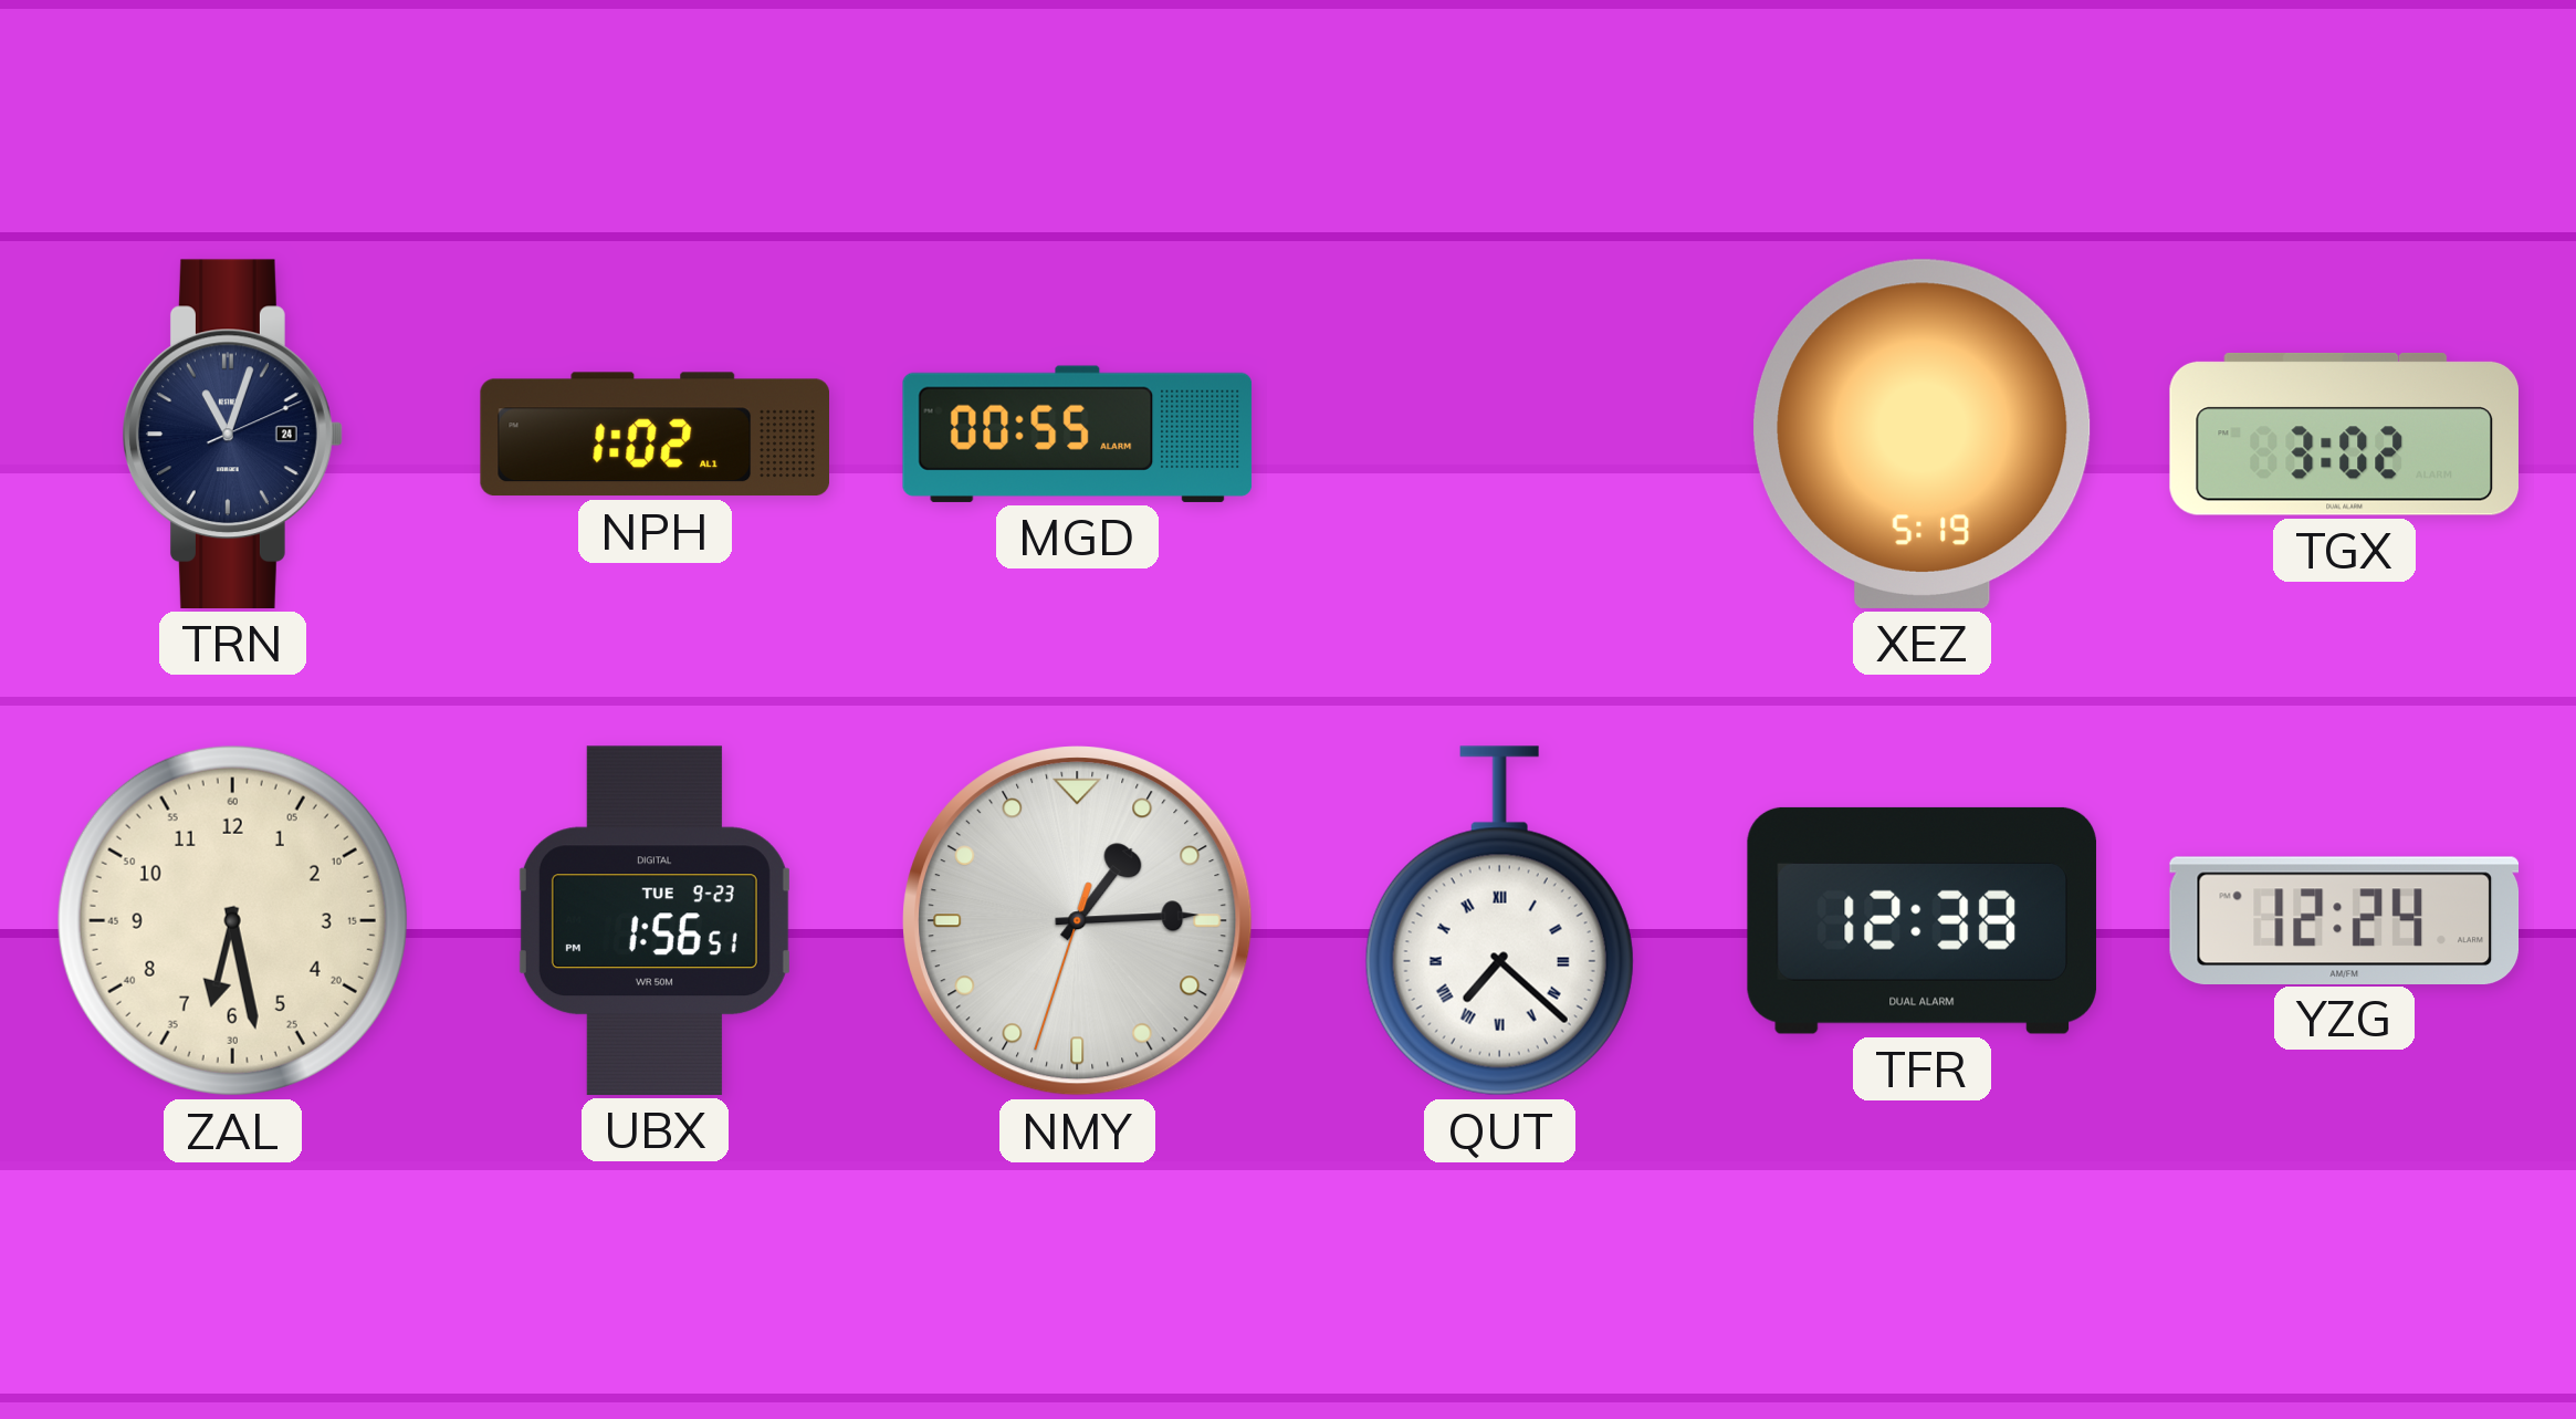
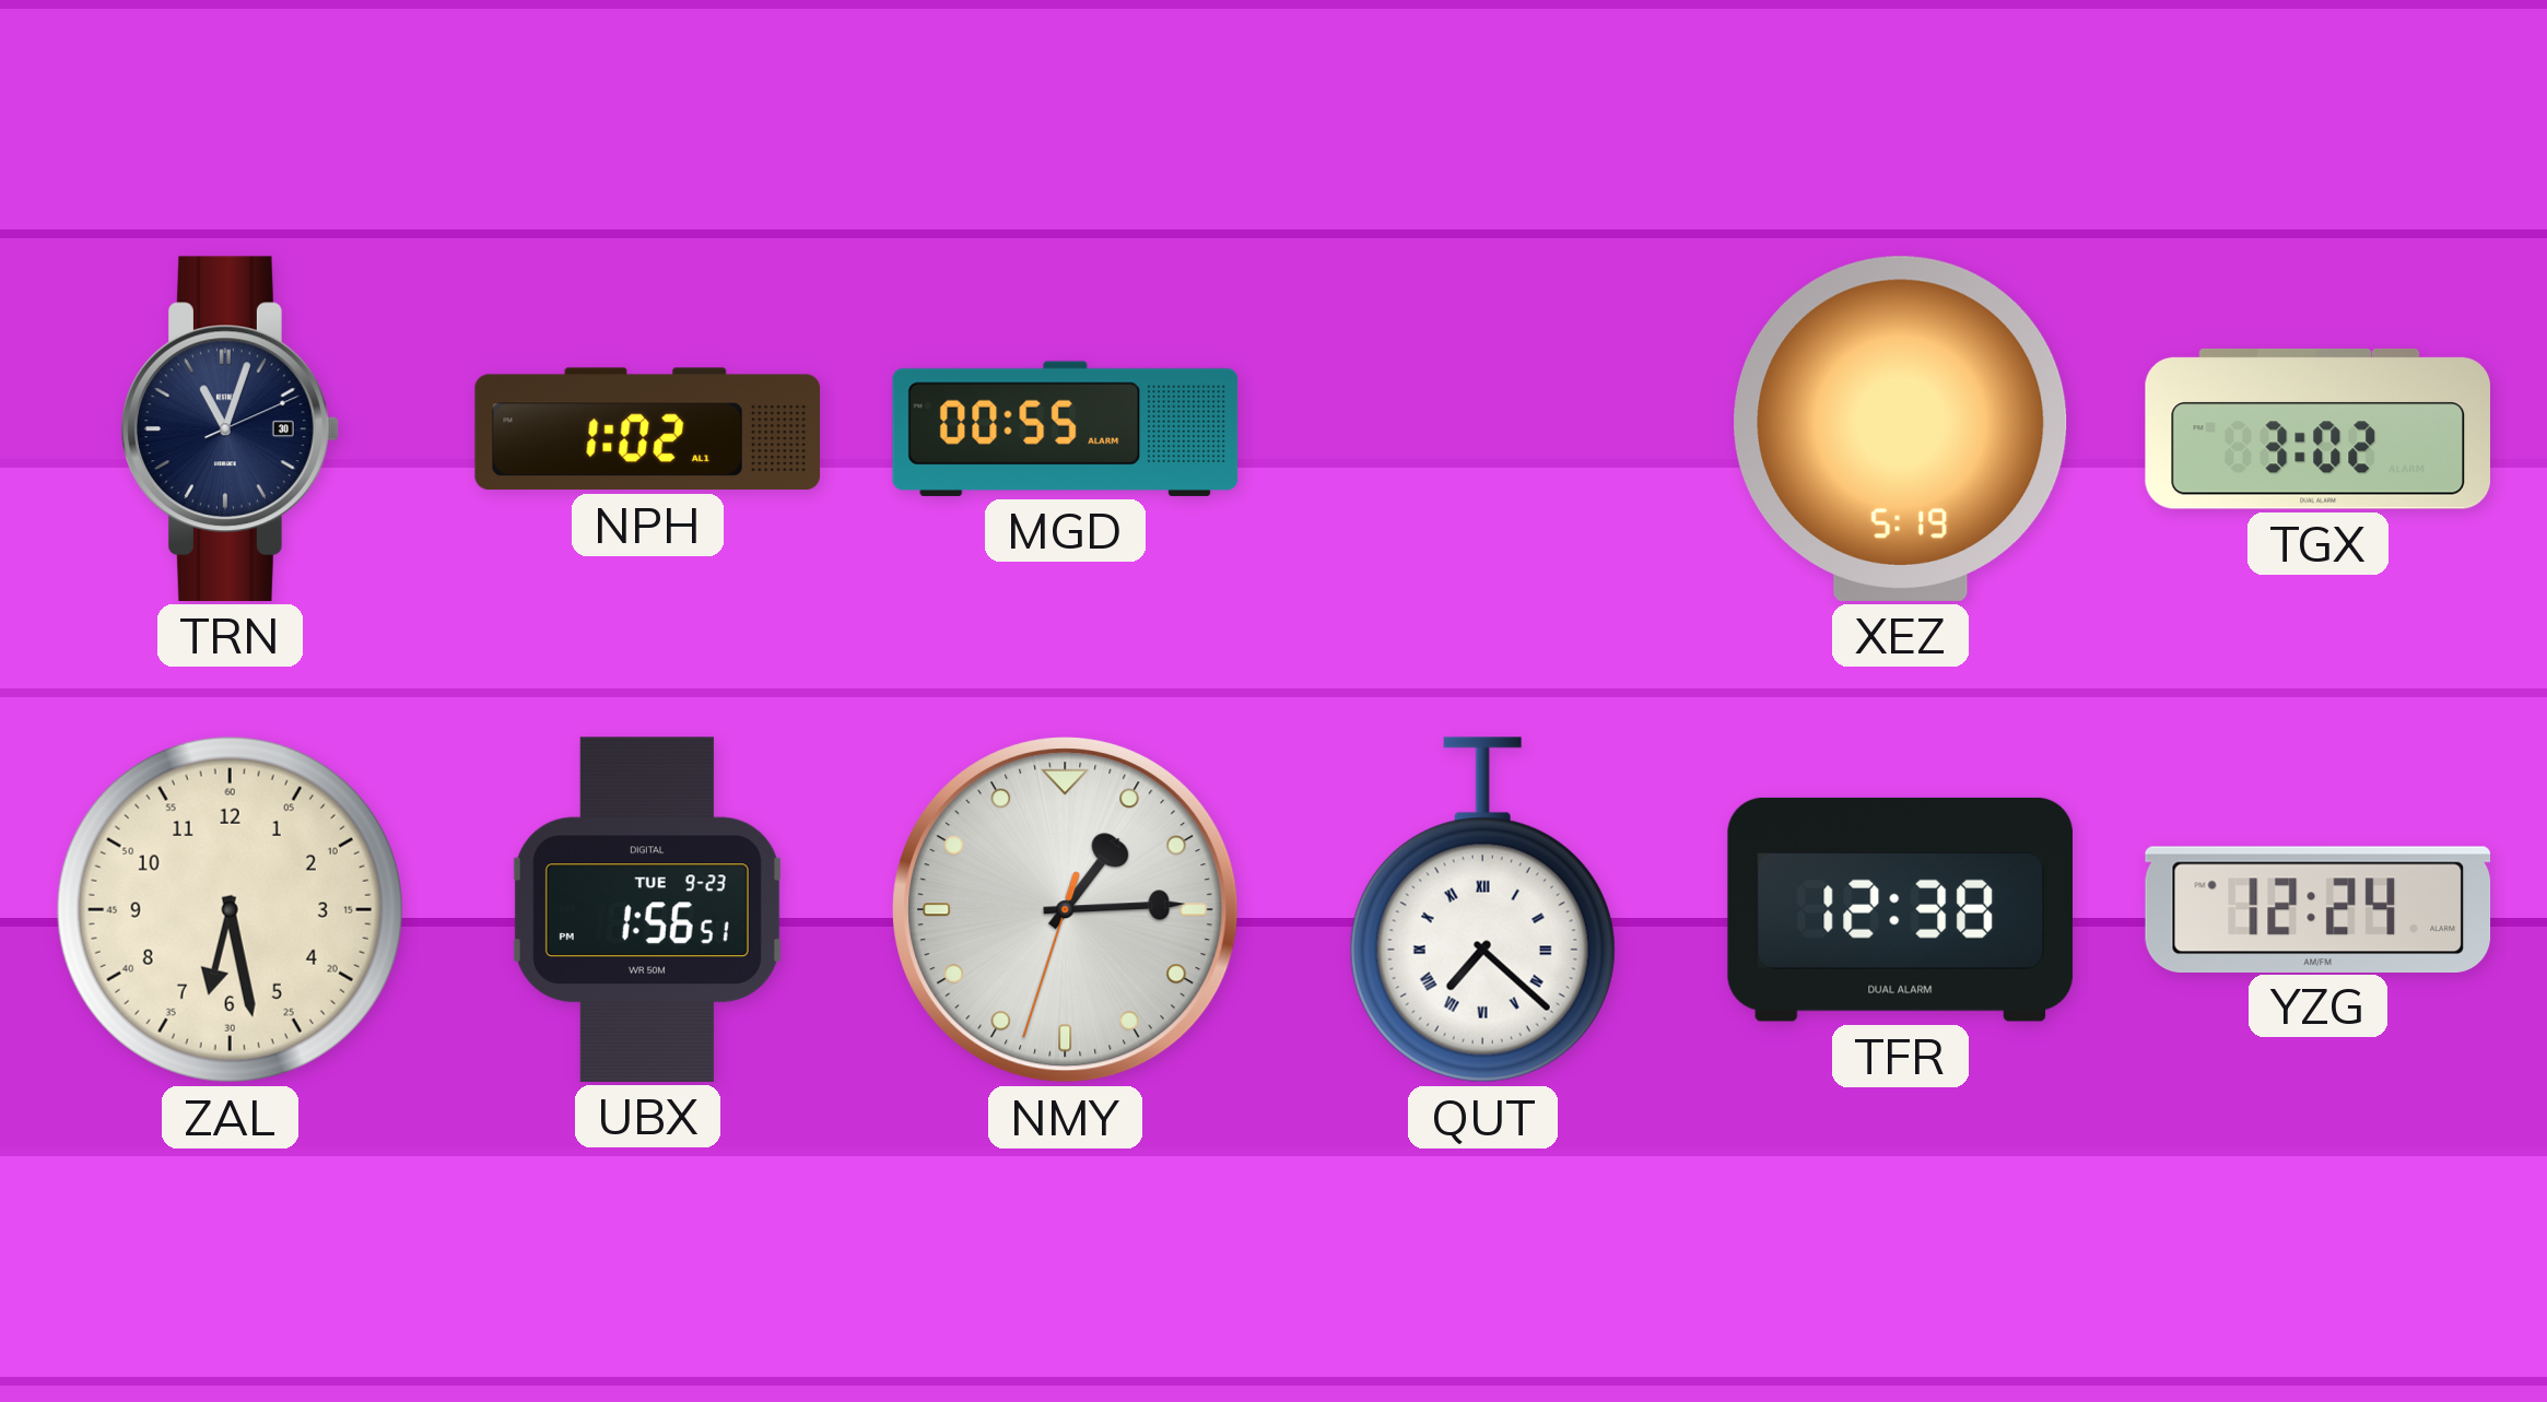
TRN date: 24 -> 30
